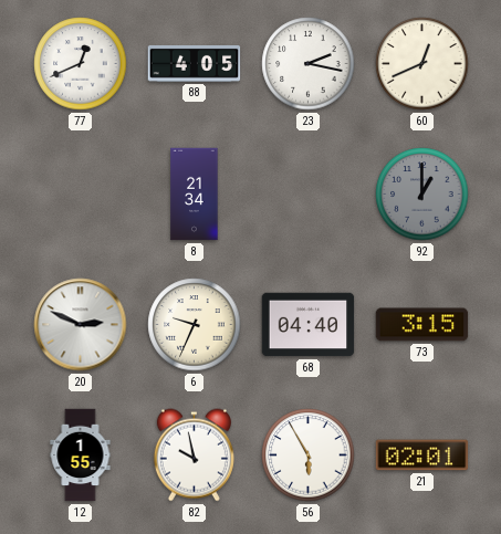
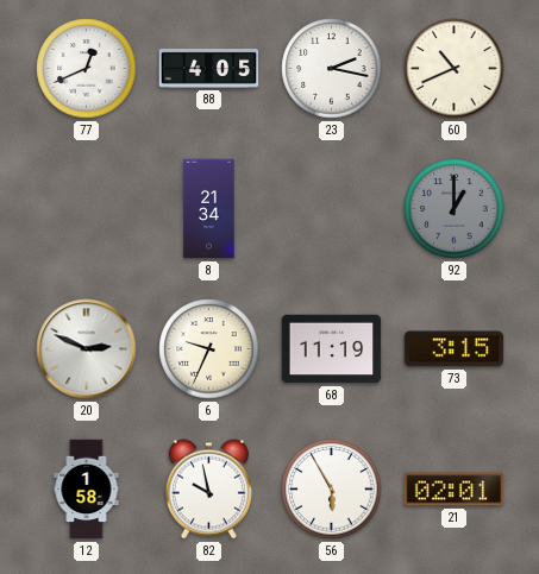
60: 12:41 -> 10:41
68: 04:40 -> 11:19
12: 1:55 -> 1:58
